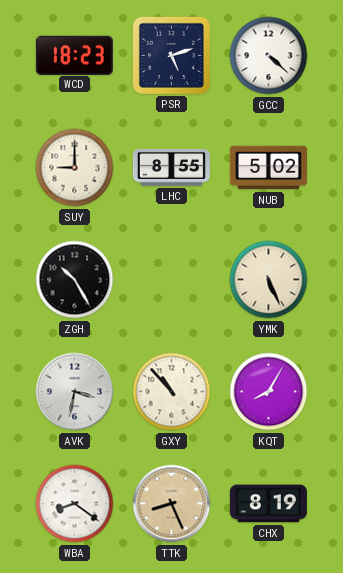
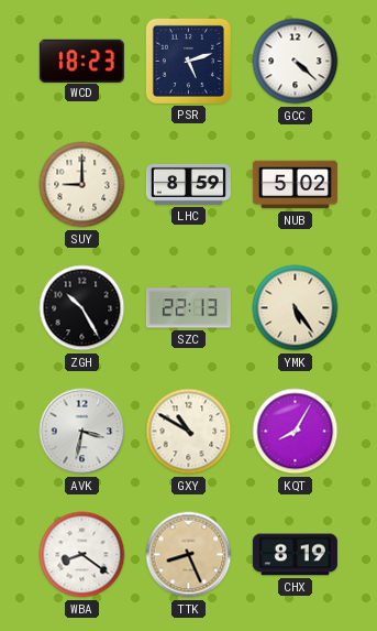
LHC: 8:55 -> 8:59
SZC: none -> 22:13
YMK: 5:26 -> 5:24
GXY: 10:53 -> 10:50
